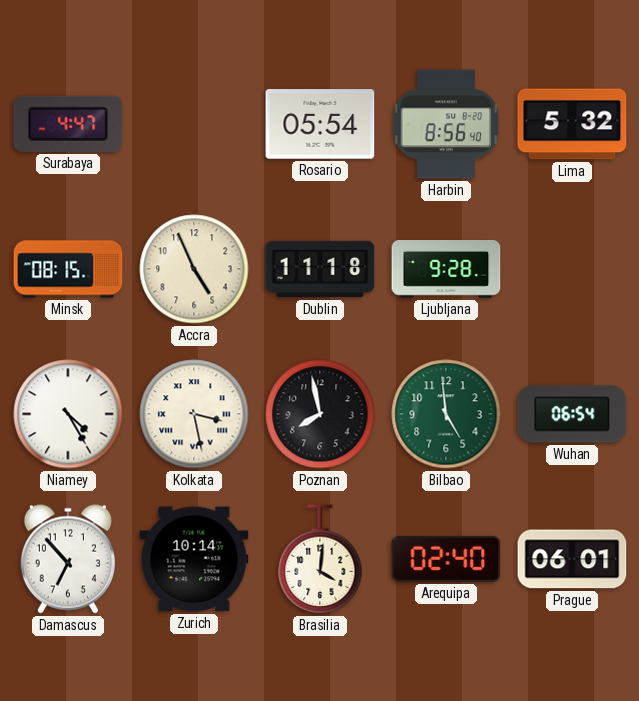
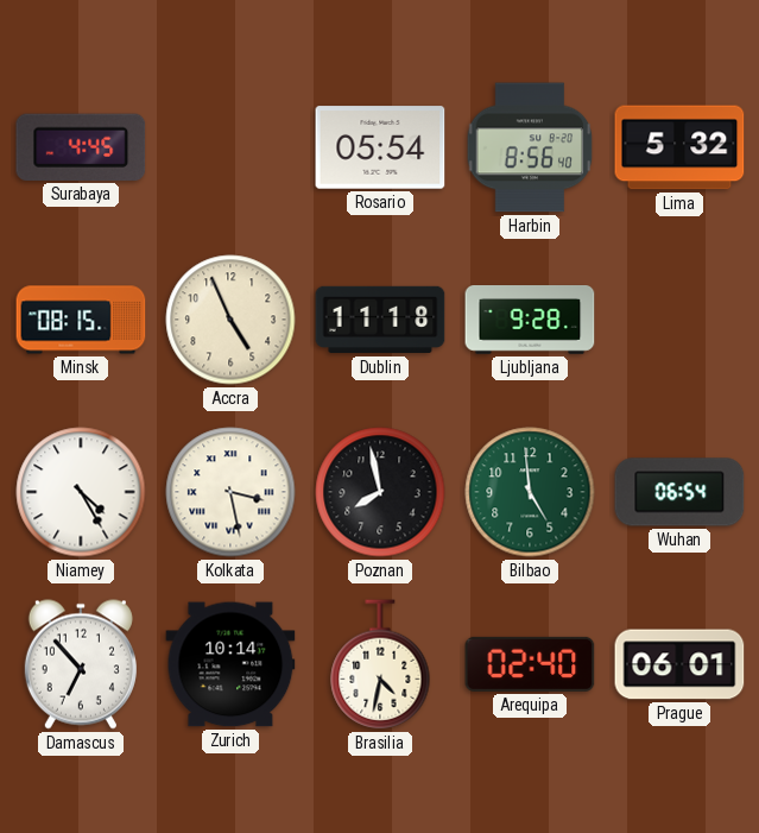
Surabaya: 4:47 -> 4:45
Brasilia: 4:01 -> 4:32
